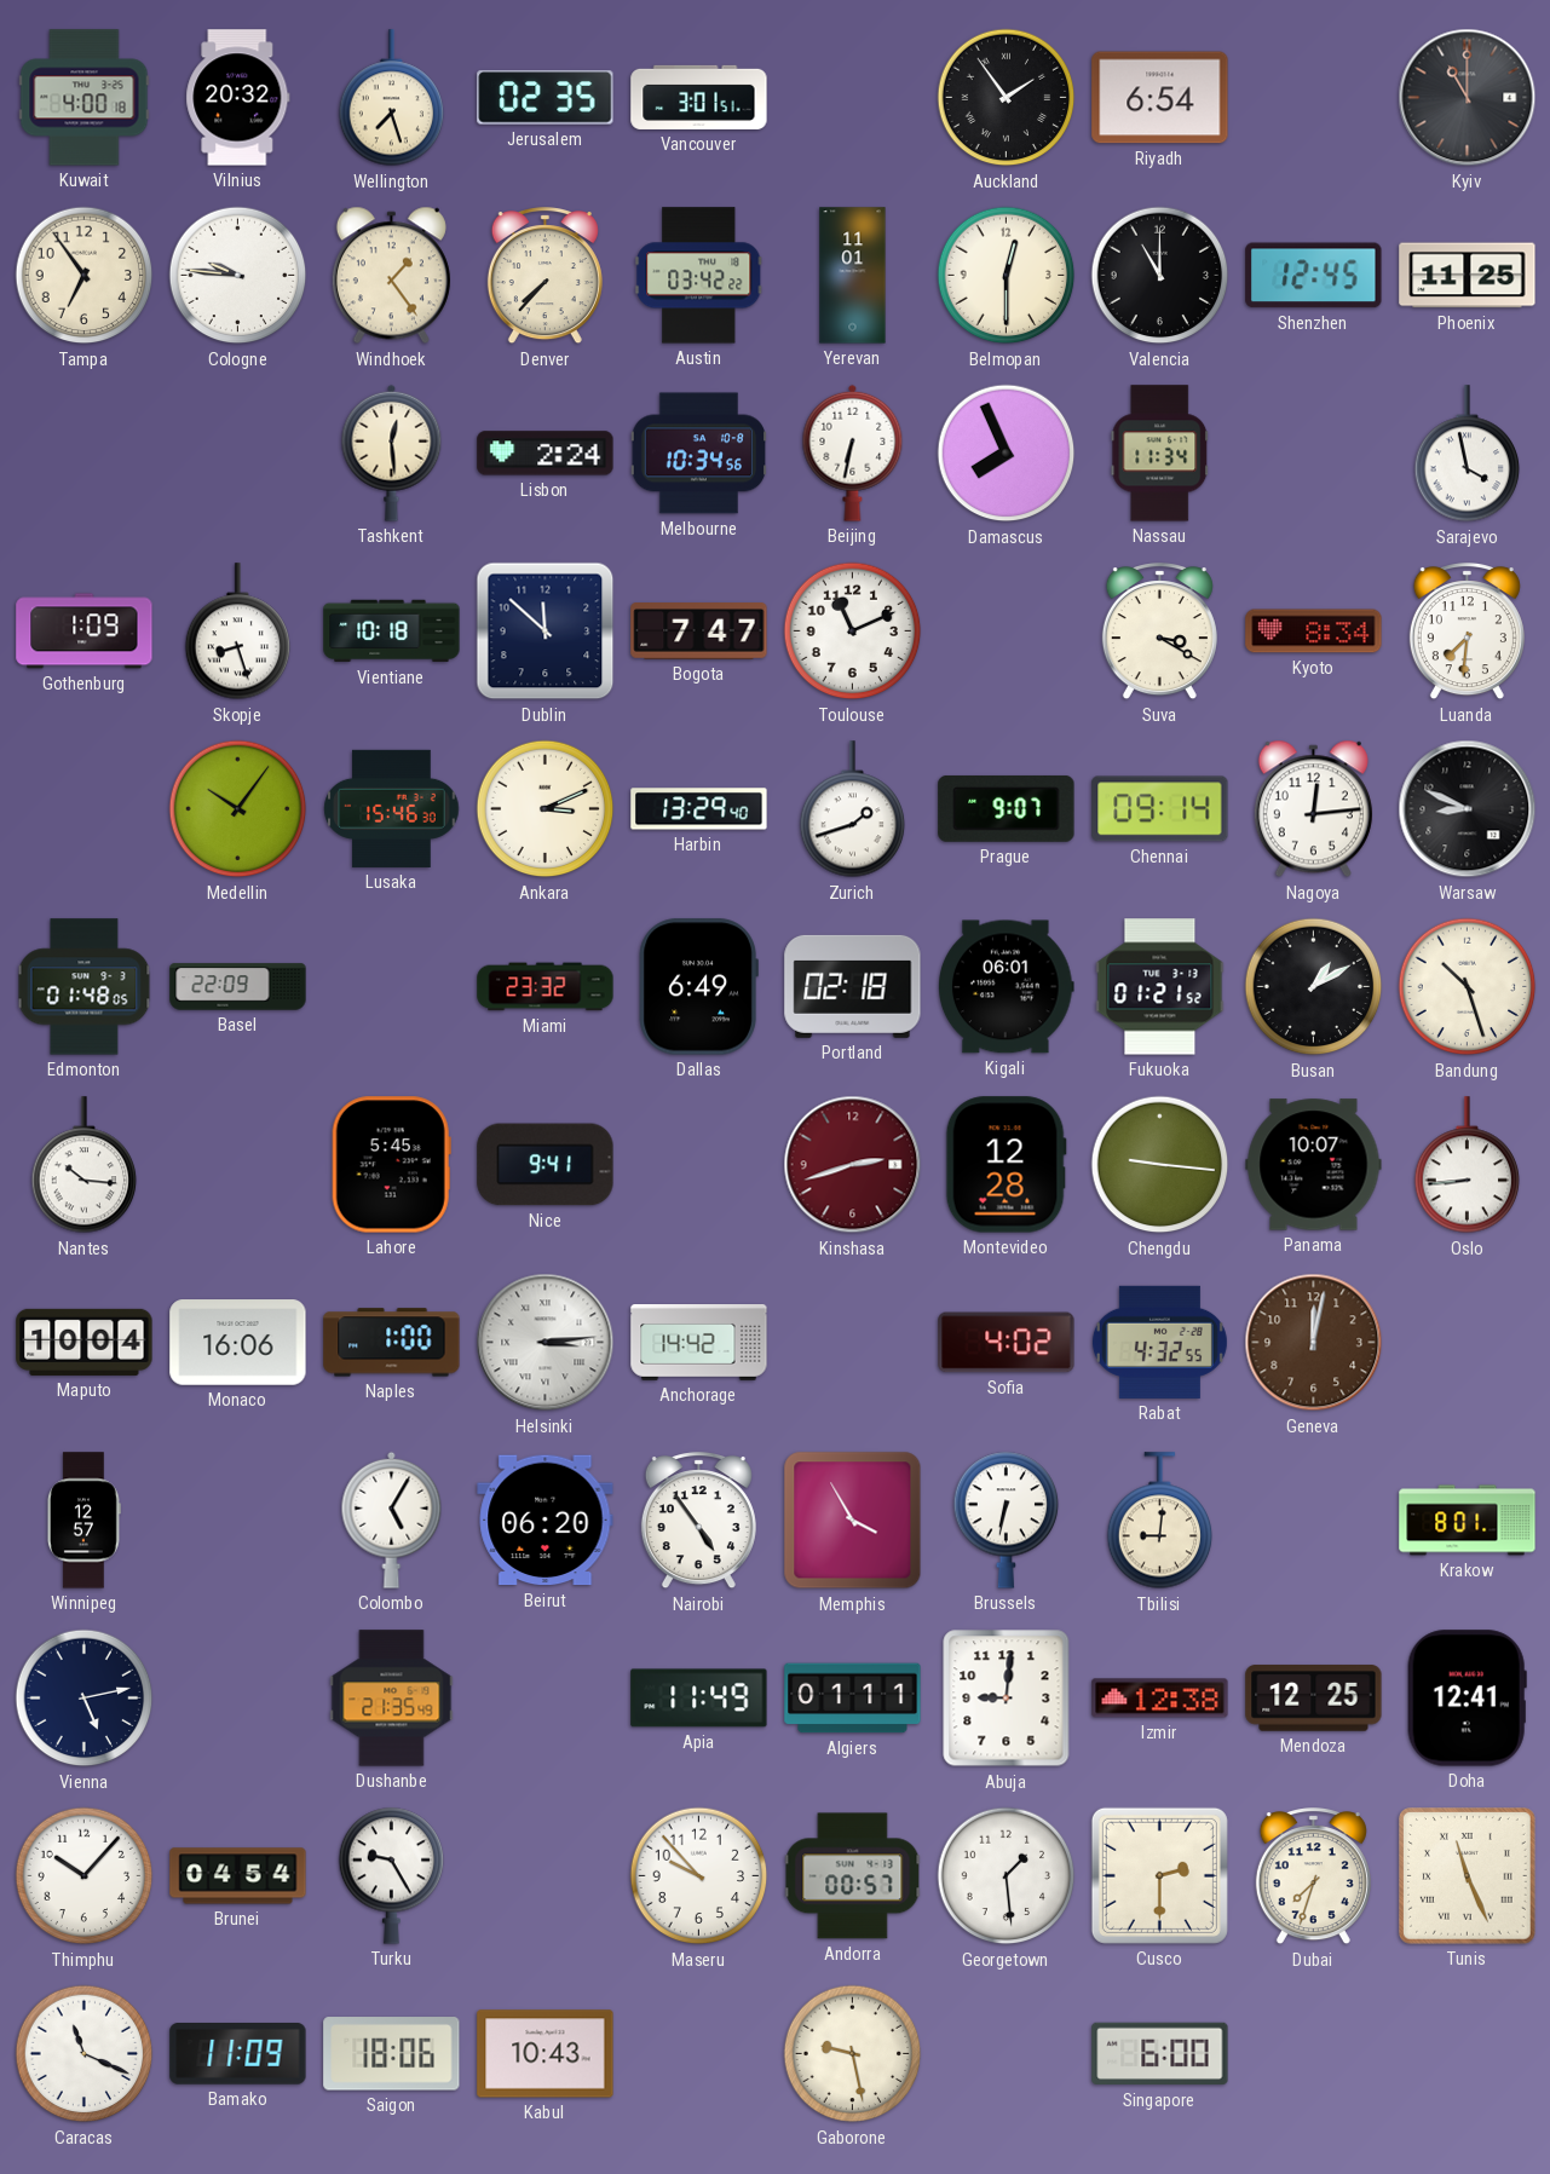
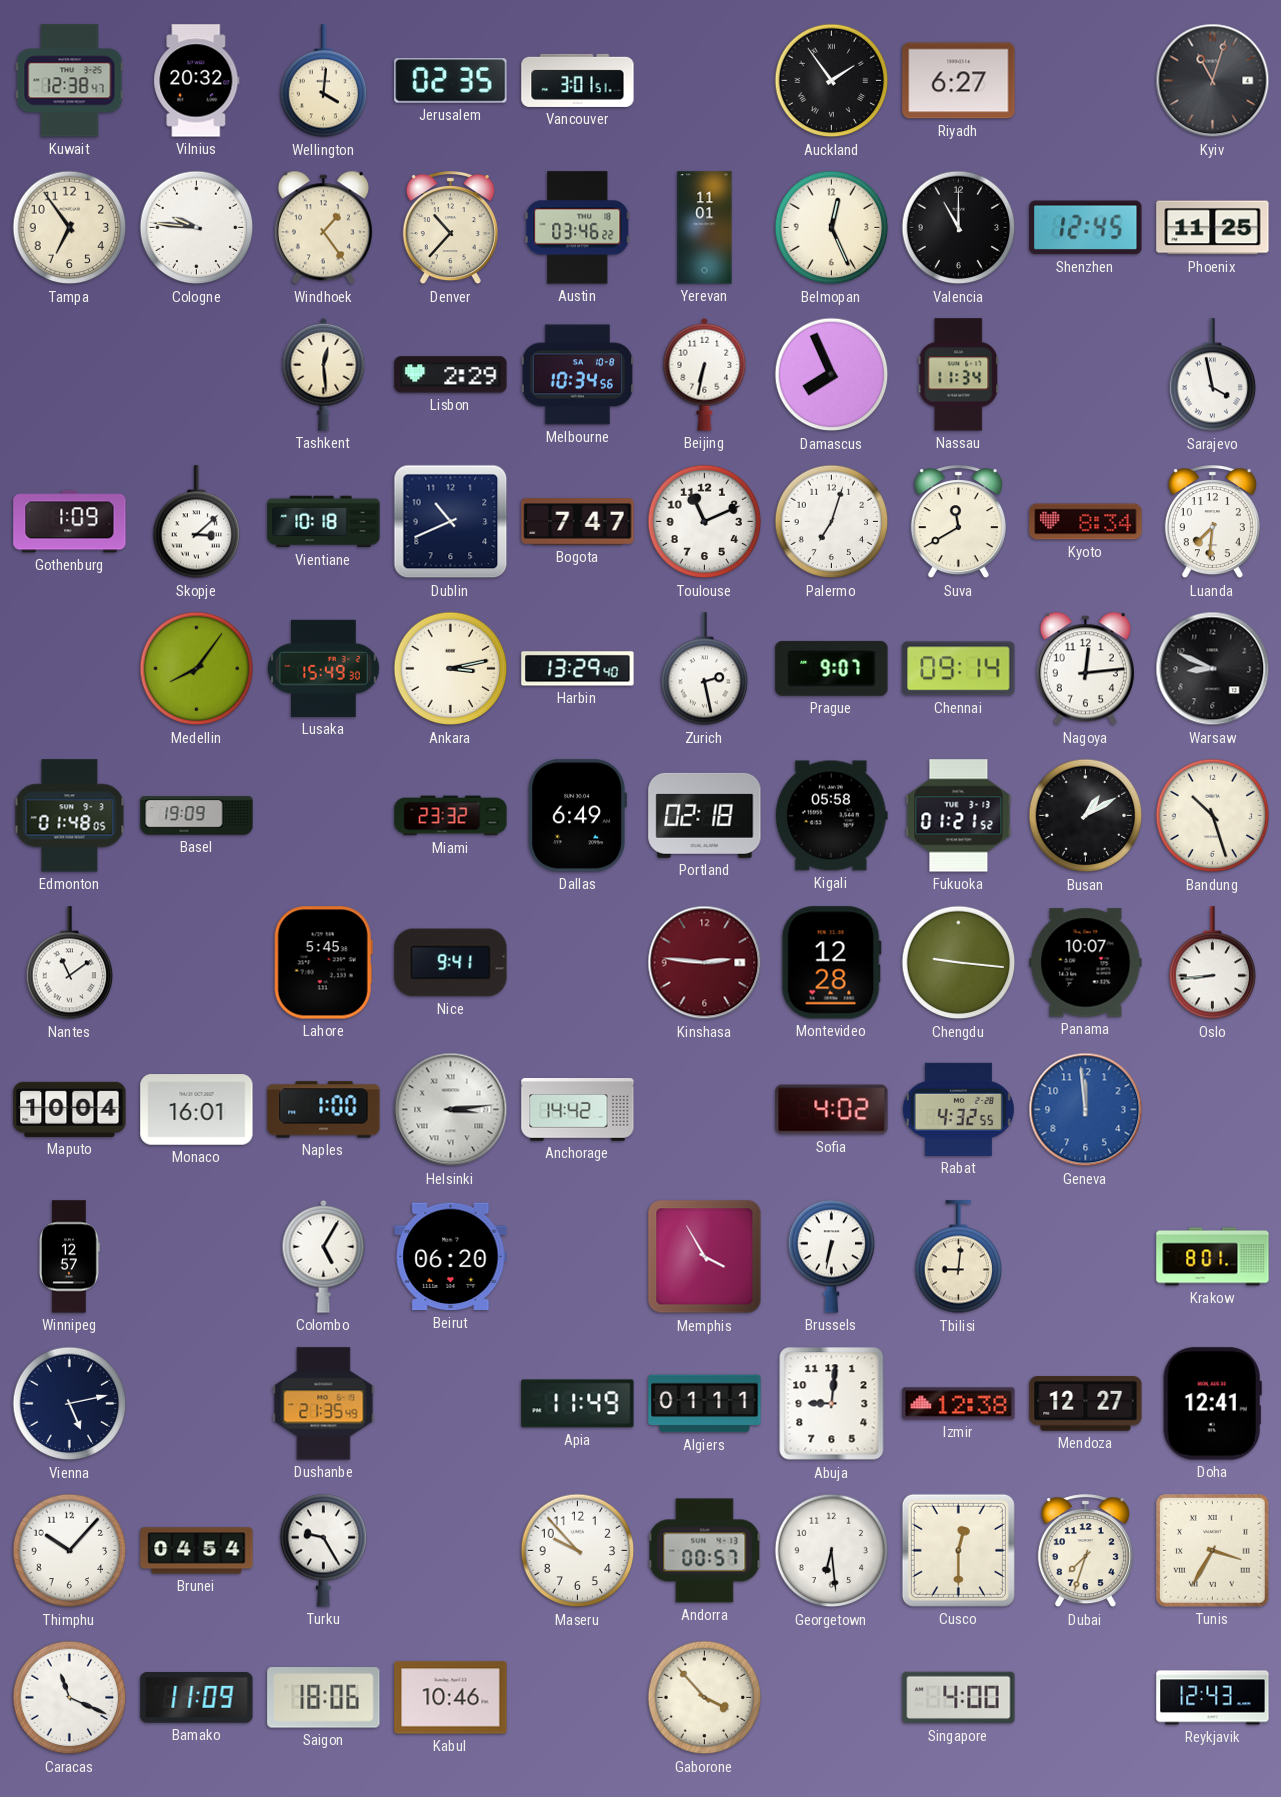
Kuwait: 4:00 -> 12:38
Wellington: 7:27 -> 4:01
Riyadh: 6:54 -> 6:27
Kyiv: 11:00 -> 11:03
Denver: 7:37 -> 10:37
Austin: 03:42 -> 03:46
Belmopan: 12:30 -> 12:26
Lisbon: 2:24 -> 2:29
Skopje: 8:27 -> 3:08
Dublin: 11:52 -> 10:41
Palermo: none -> 7:03
Suva: 3:20 -> 11:40
Medellin: 10:06 -> 8:06
Lusaka: 15:46 -> 15:49
Ankara: 3:11 -> 3:13
Zurich: 1:42 -> 2:28
Basel: 22:09 -> 19:09
Kigali: 06:01 -> 05:58
Nantes: 10:16 -> 11:09
Kinshasa: 2:42 -> 2:46
Monaco: 16:06 -> 16:01
Geneva: 12:02 -> 11:59
Geneva dial: brown -> blue
Nairobi: 4:54 -> none
Mendoza: 12:25 -> 12:27
Georgetown: 1:29 -> 6:29
Cusco: 2:30 -> 12:30
Tunis: 11:26 -> 3:35
Kabul: 10:43 -> 10:46
Gaborone: 9:28 -> 3:53
Singapore: 6:00 -> 4:00
Reykjavik: none -> 12:43
